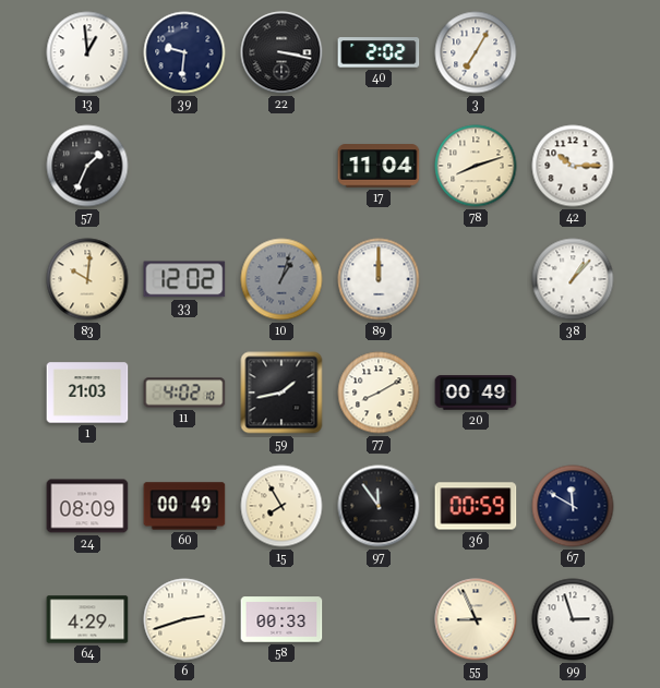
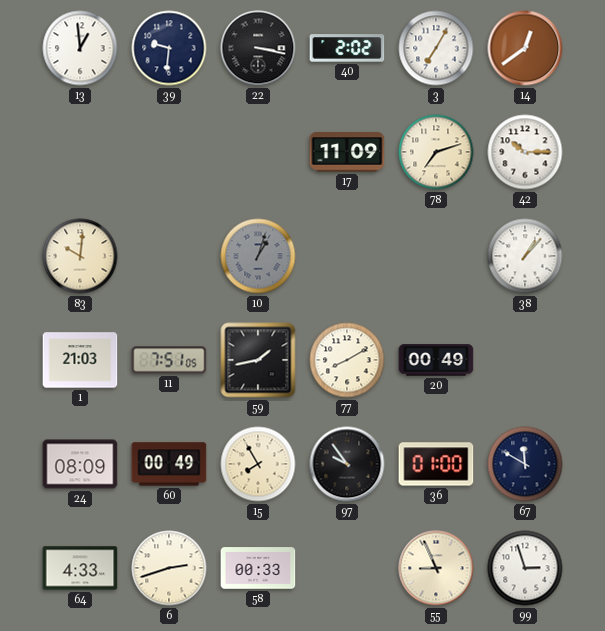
14: none -> 12:39
57: 1:34 -> none
17: 11:04 -> 11:09
78: 8:12 -> 7:12
33: 12:02 -> none
89: 12:00 -> none
11: 4:02 -> 7:51
97: 11:54 -> 9:54
36: 00:59 -> 01:00
64: 4:29 -> 4:33
